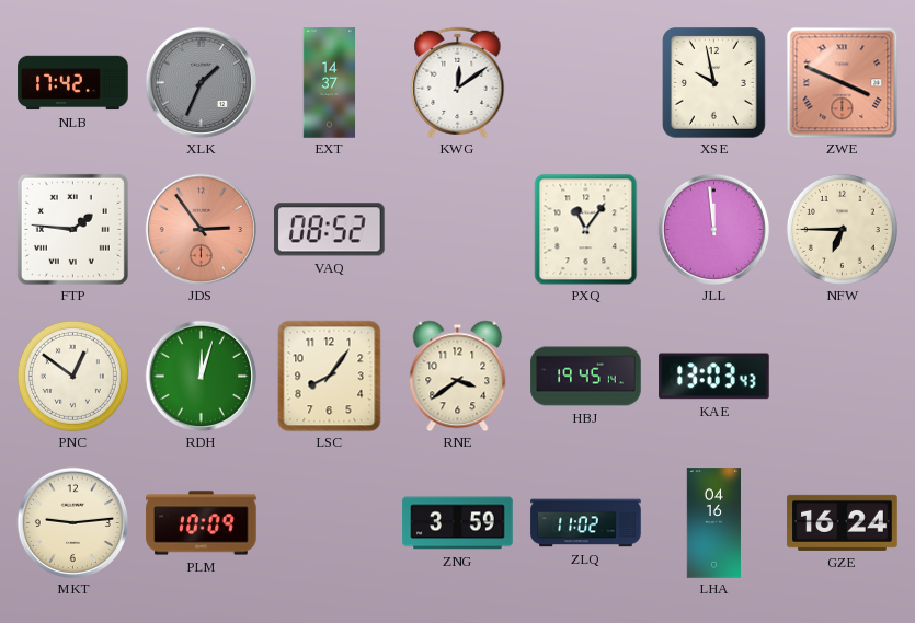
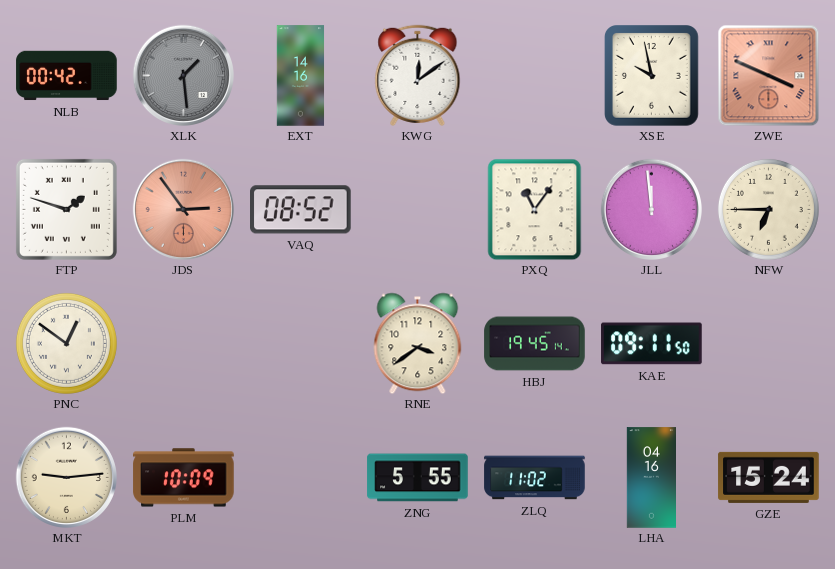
NLB: 17:42 -> 00:42
XLK: 1:34 -> 1:29
EXT: 14:37 -> 14:16
FTP: 1:46 -> 1:48
RDH: 12:03 -> none
LSC: 8:06 -> none
KAE: 13:03 -> 09:11
ZNG: 3:59 -> 5:55
GZE: 16:24 -> 15:24
